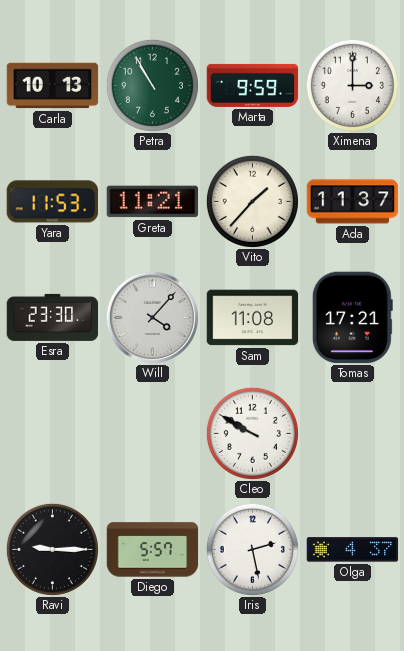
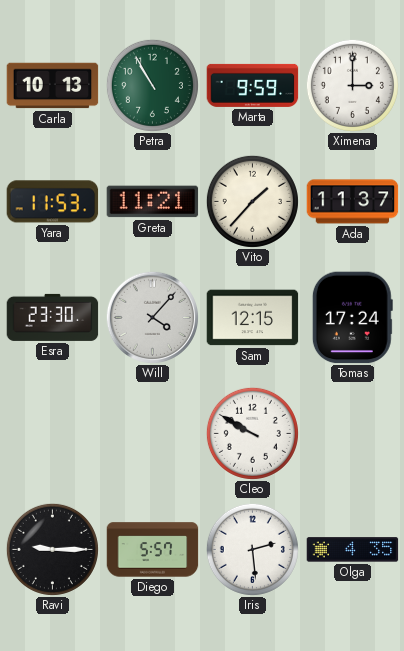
Sam: 11:08 -> 12:15
Tomas: 17:21 -> 17:24
Iris: 2:28 -> 2:29
Olga: 4:37 -> 4:35
